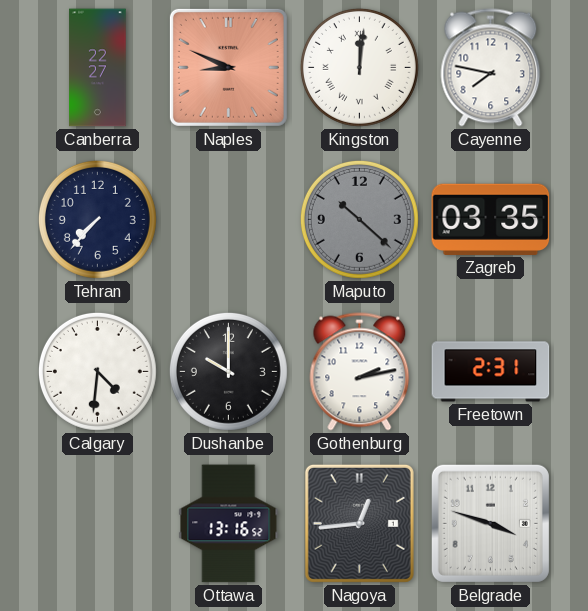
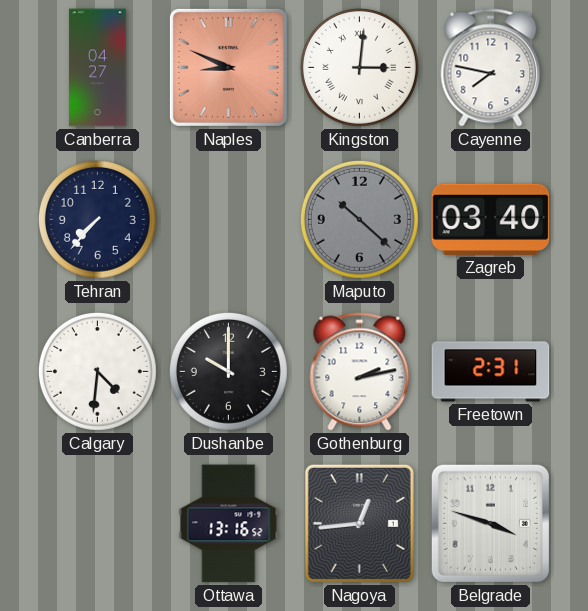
Canberra: 22:27 -> 04:27
Kingston: 12:01 -> 3:01
Zagreb: 03:35 -> 03:40
